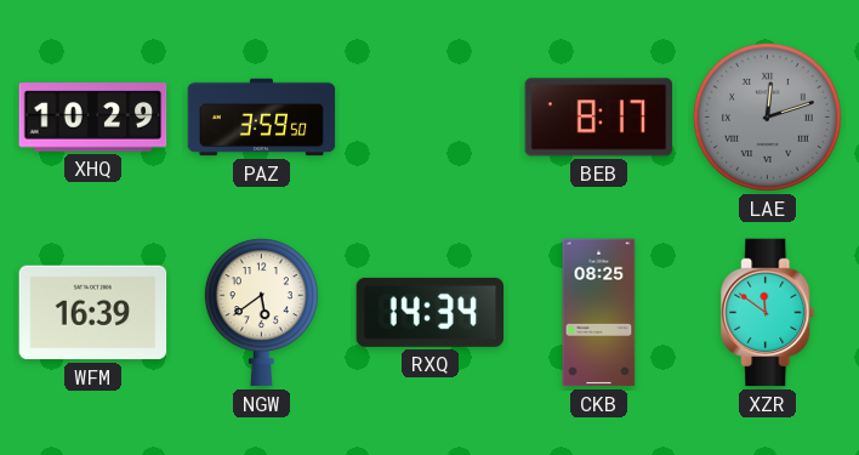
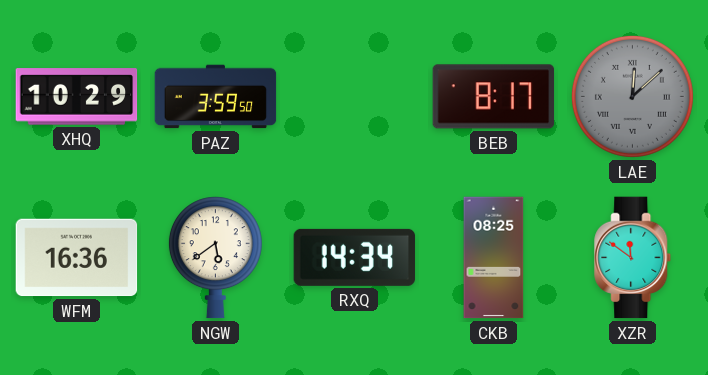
LAE: 12:12 -> 12:08
WFM: 16:39 -> 16:36
